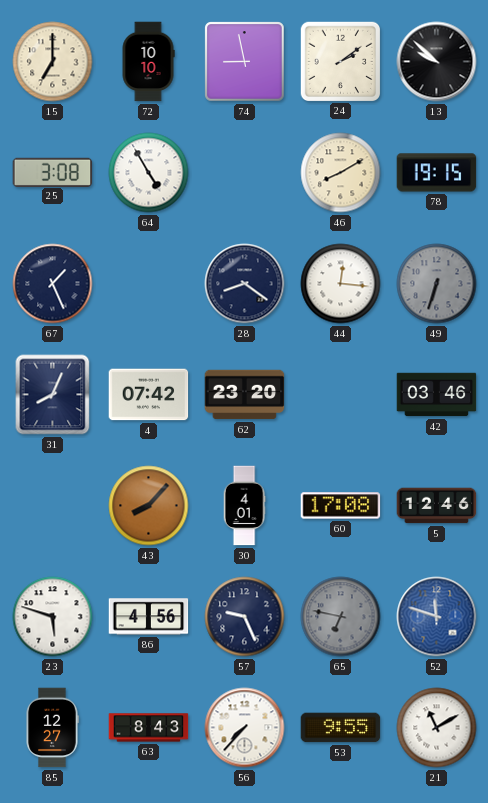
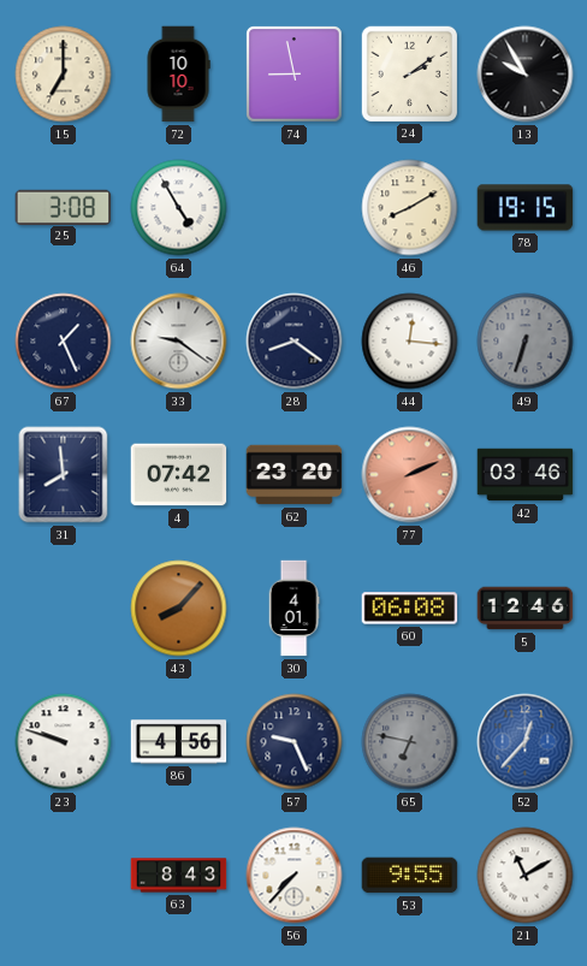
13: 9:52 -> 9:55
33: none -> 9:21
31: 8:04 -> 7:59
77: none -> 2:11
60: 17:08 -> 06:08
23: 5:48 -> 9:48
52: 11:48 -> 12:37
85: 12:27 -> none
